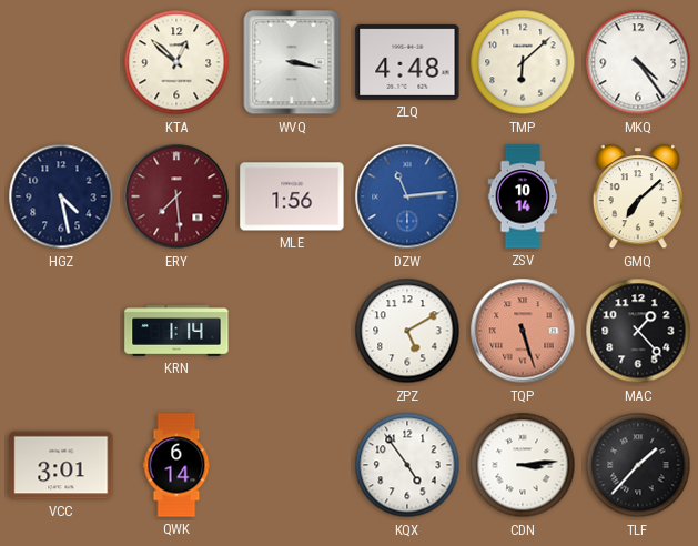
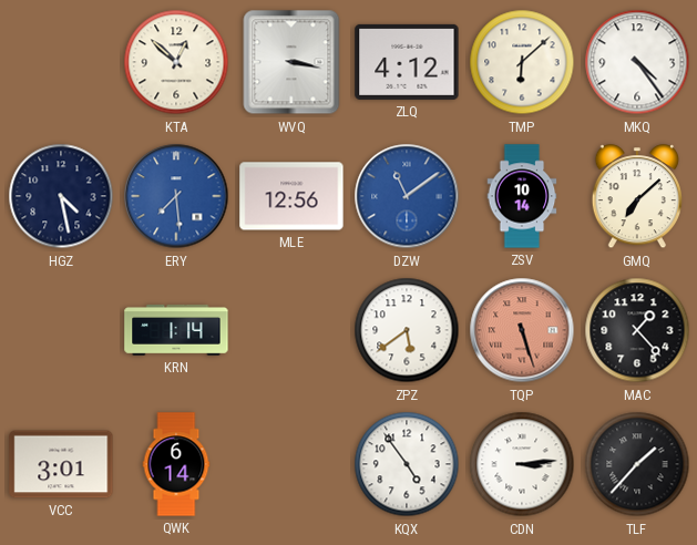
ZLQ: 4:48 -> 4:12
ERY dial: burgundy -> blue
MLE: 1:56 -> 12:56
DZW: 11:14 -> 11:09
ZPZ: 5:10 -> 5:39
